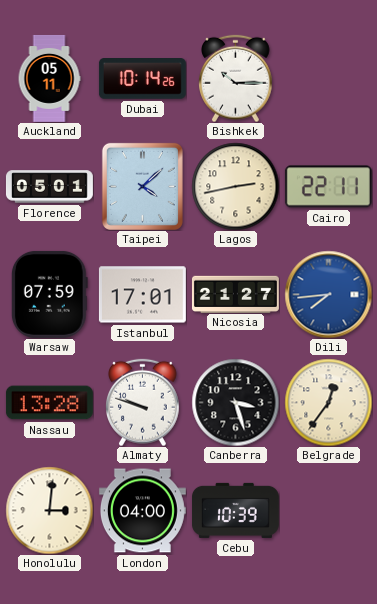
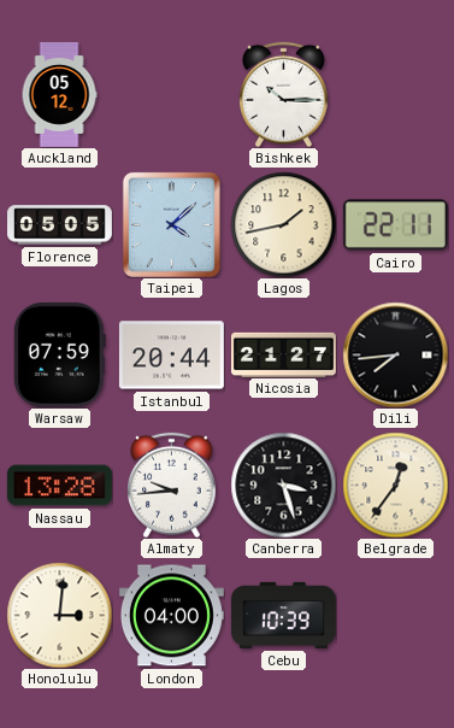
Auckland: 05:11 -> 05:12
Dubai: 10:14 -> none
Florence: 05:01 -> 05:05
Lagos: 2:43 -> 1:43
Istanbul: 17:01 -> 20:44
Dili dial: blue -> black
Almaty: 9:48 -> 9:44
